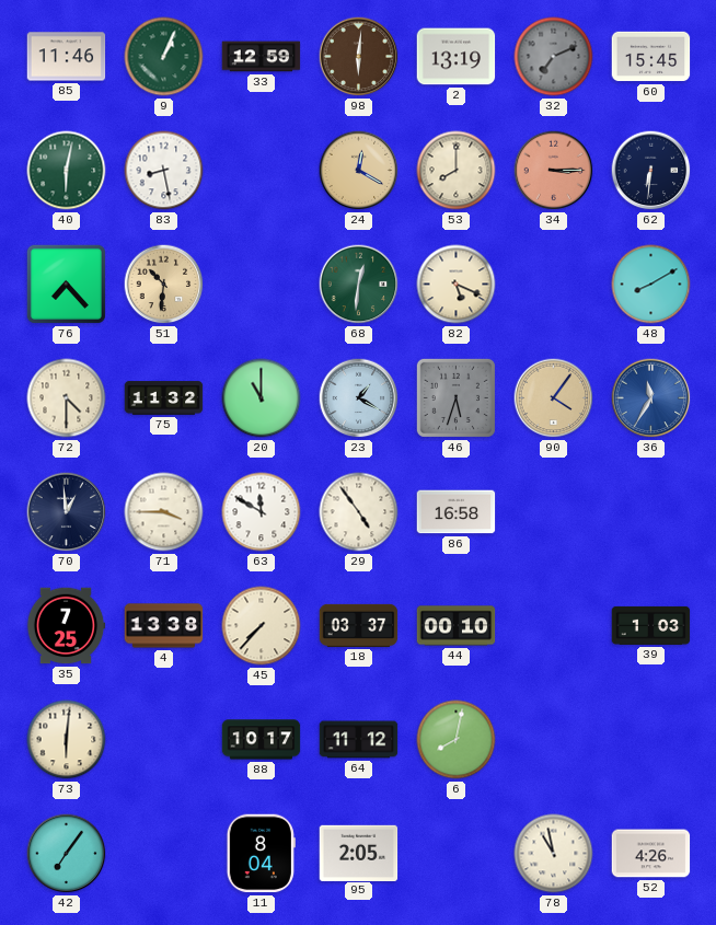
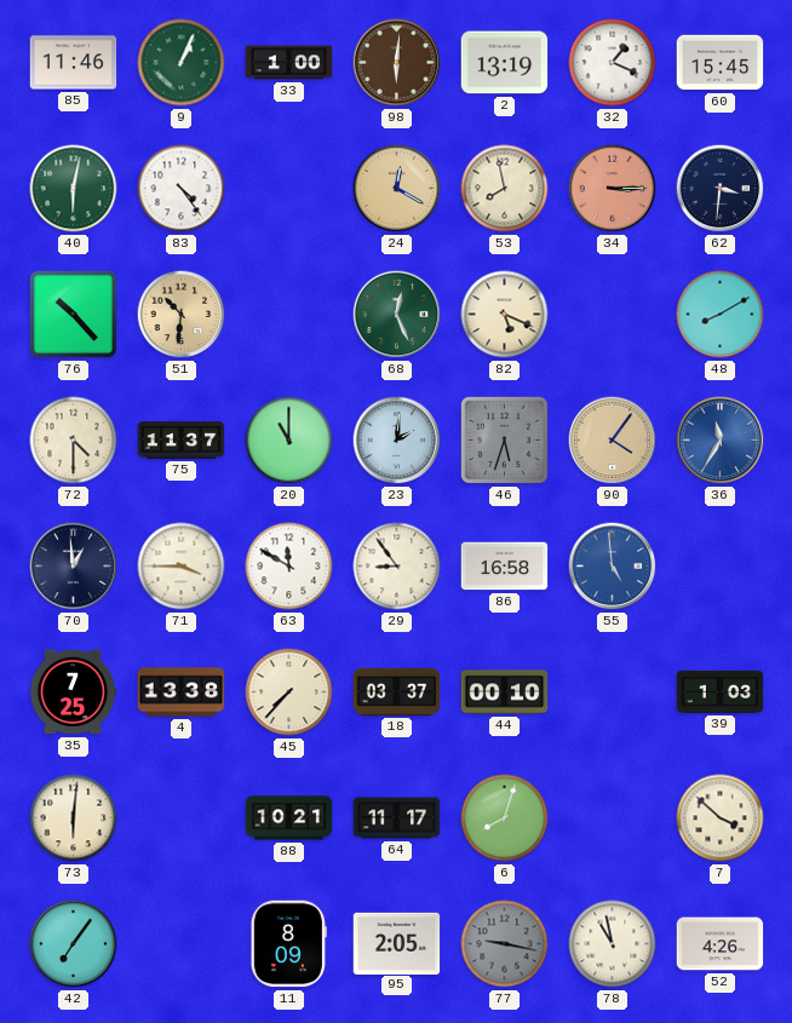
33: 12:59 -> 1:00
32: 7:11 -> 1:19
32 dial: grey -> white
83: 8:28 -> 4:24
53: 8:00 -> 7:58
62: 6:31 -> 3:31
76: 7:23 -> 10:23
68: 12:31 -> 12:26
75: 11:32 -> 11:37
23: 1:20 -> 2:01
29: 4:54 -> 8:54
55: none -> 4:59
88: 10:17 -> 10:21
64: 11:12 -> 11:17
6: 8:02 -> 8:03
7: none -> 3:52
11: 8:04 -> 8:09
77: none -> 9:17
